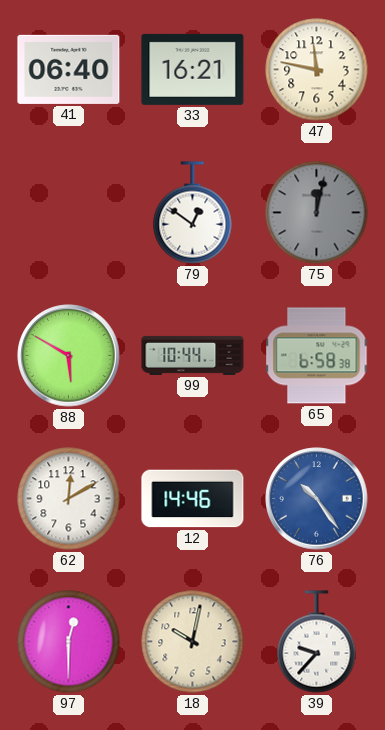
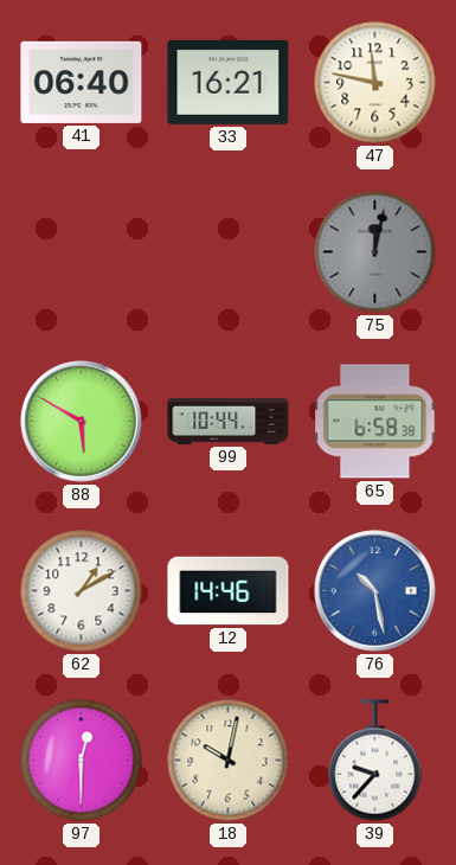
79: 12:51 -> none
62: 12:10 -> 1:10
76: 10:24 -> 10:28
